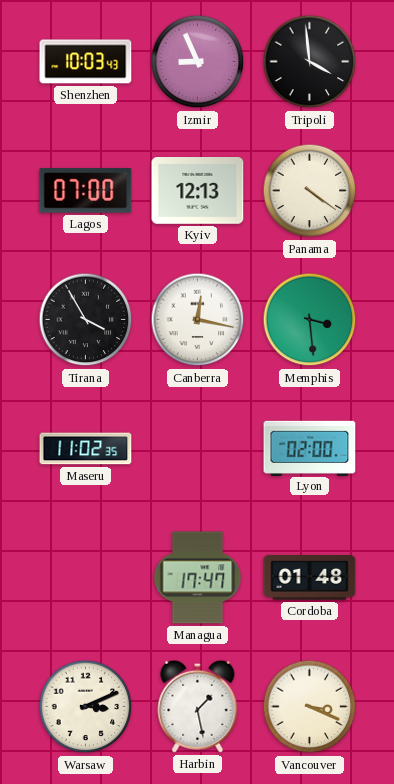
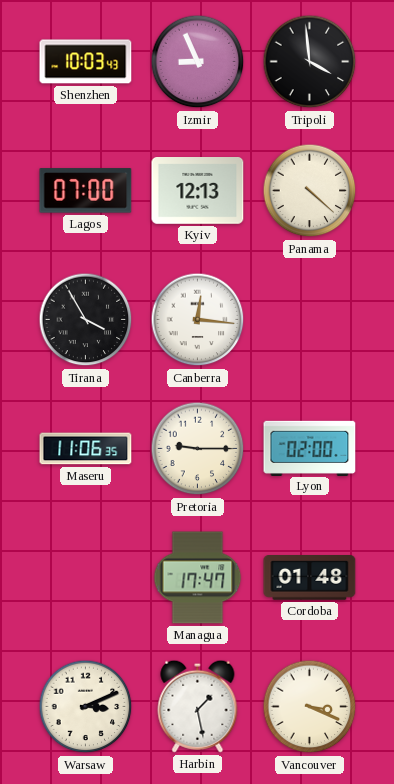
Panama: 4:21 -> 4:22
Canberra: 12:17 -> 12:16
Memphis: 3:29 -> none
Maseru: 11:02 -> 11:06
Pretoria: none -> 9:15
